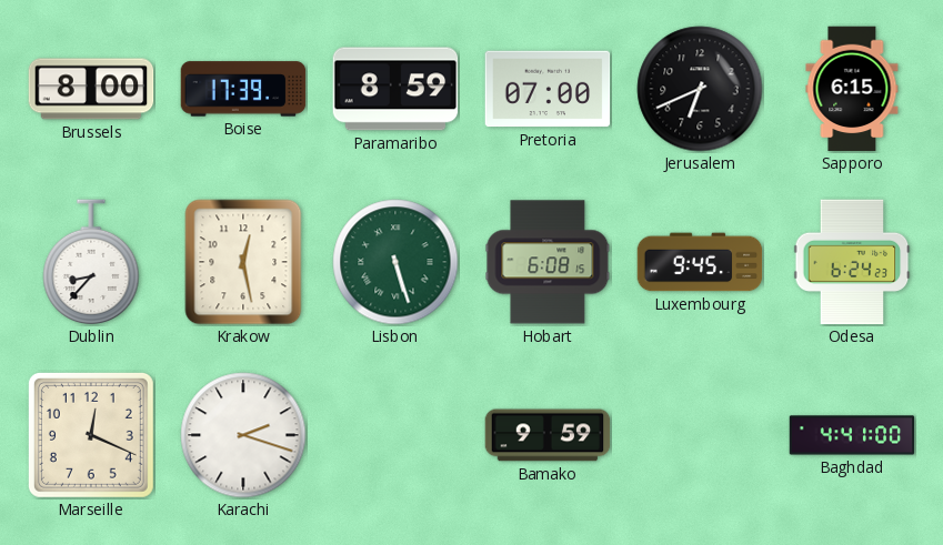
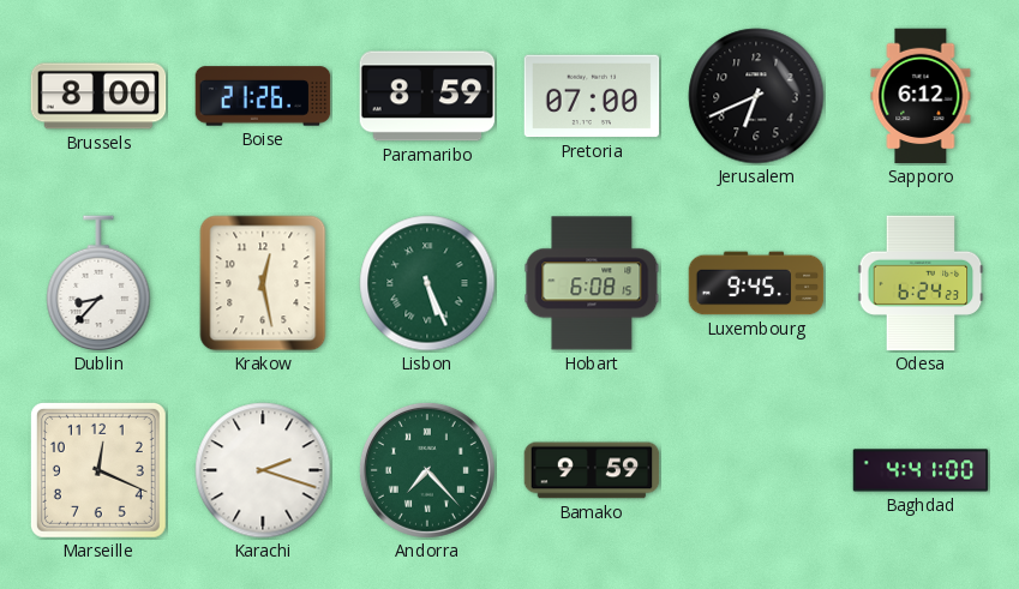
Boise: 17:39 -> 21:26
Sapporo: 6:15 -> 6:12
Lisbon: 5:27 -> 5:26
Andorra: none -> 7:23
